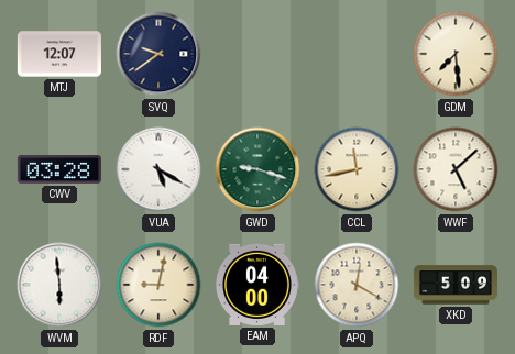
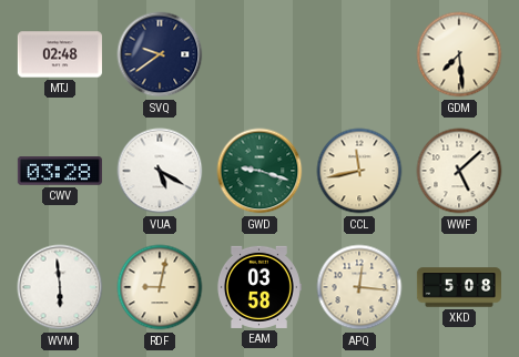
MTJ: 12:07 -> 02:48
EAM: 04:00 -> 03:58
APQ: 12:20 -> 12:16
XKD: 5:09 -> 5:08
